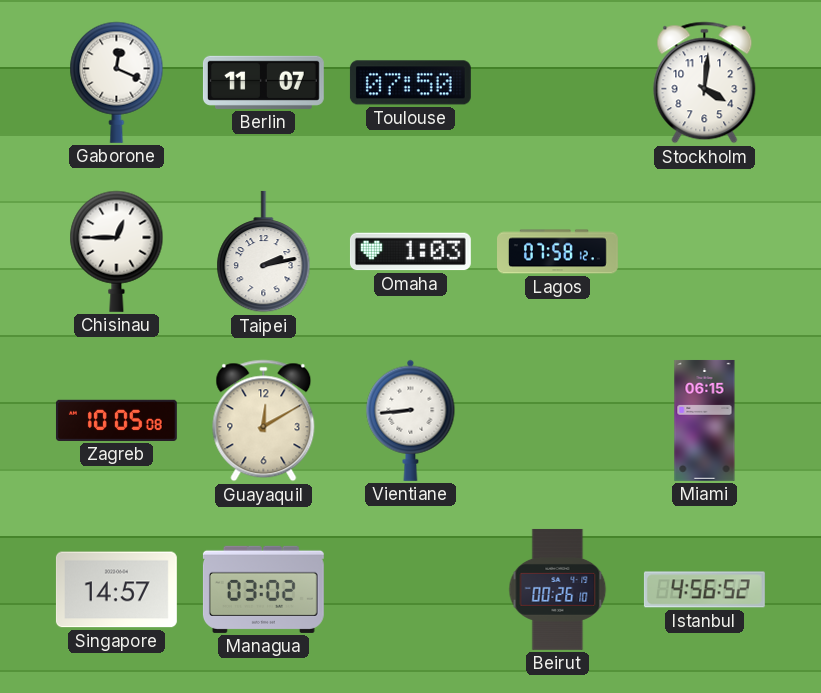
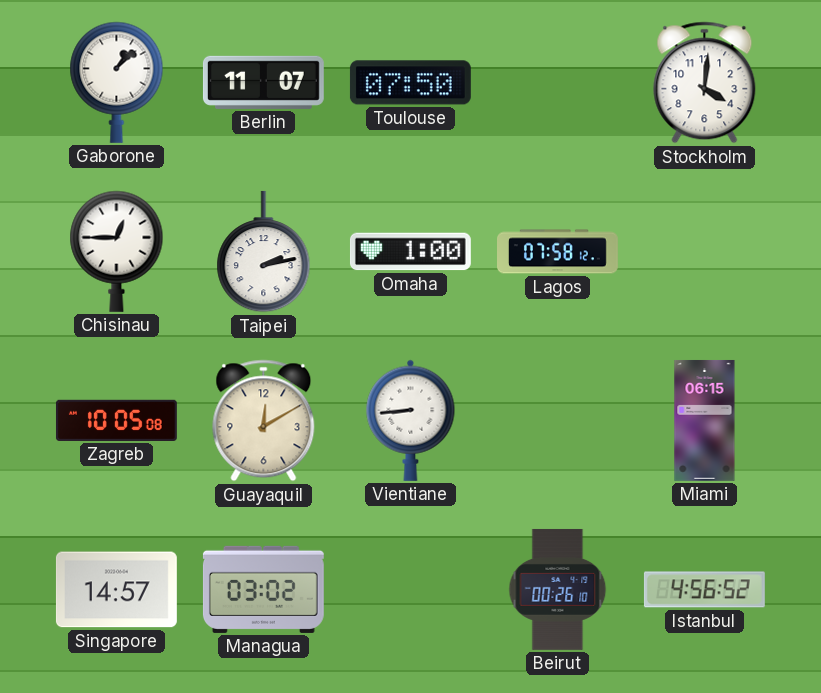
Gaborone: 12:19 -> 1:08
Omaha: 1:03 -> 1:00
